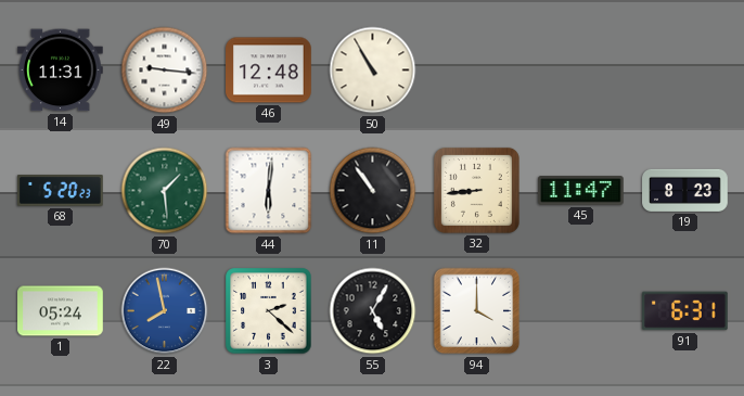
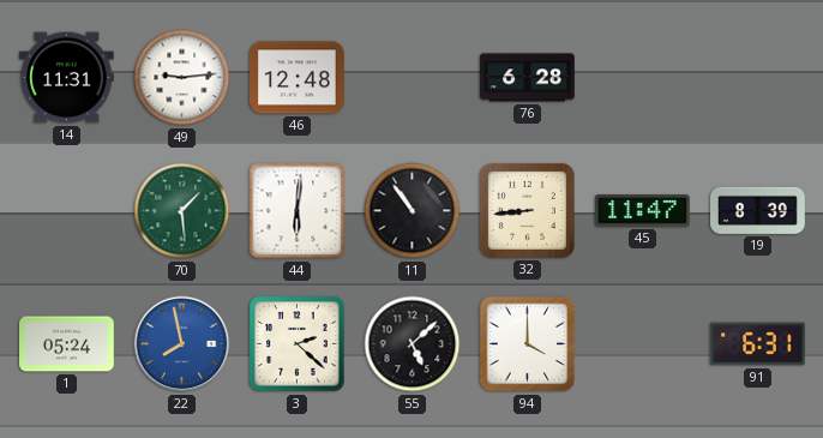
49: 9:16 -> 9:14
50: 10:55 -> none
76: none -> 6:28
68: 5:20 -> none
19: 8:23 -> 8:39
55: 5:05 -> 5:08
